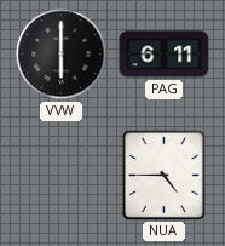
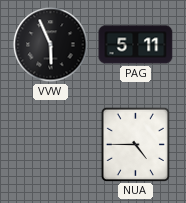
VVW: 6:00 -> 5:56
PAG: 6:11 -> 5:11
